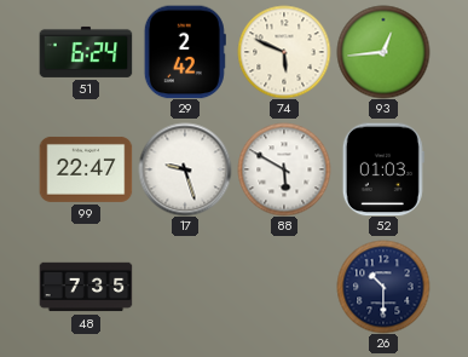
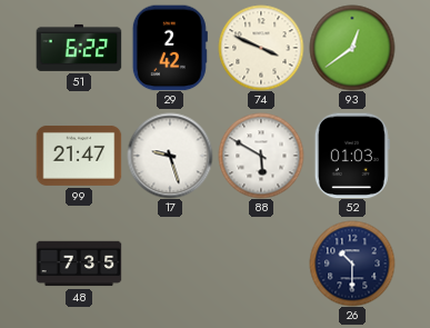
51: 6:24 -> 6:22
74: 5:49 -> 3:49
93: 12:44 -> 12:39
99: 22:47 -> 21:47
